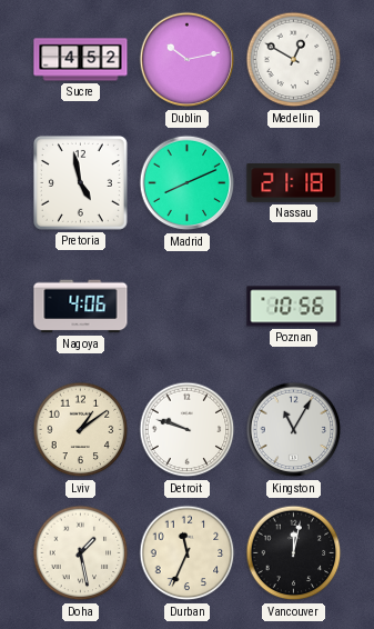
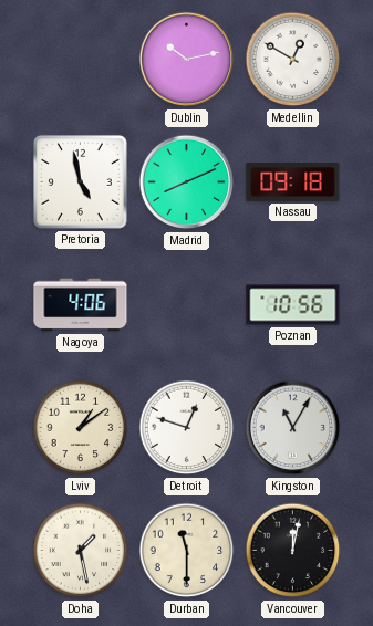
Sucre: 4:52 -> none
Nassau: 21:18 -> 09:18
Detroit: 9:48 -> 12:48
Durban: 11:34 -> 11:30
